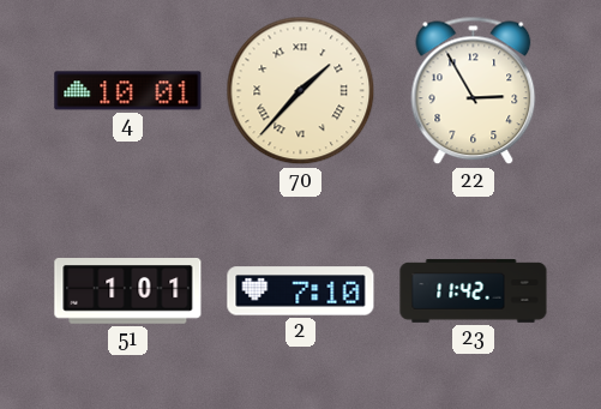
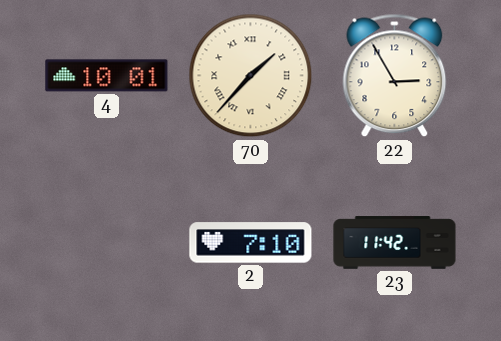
51: 1:01 -> none
